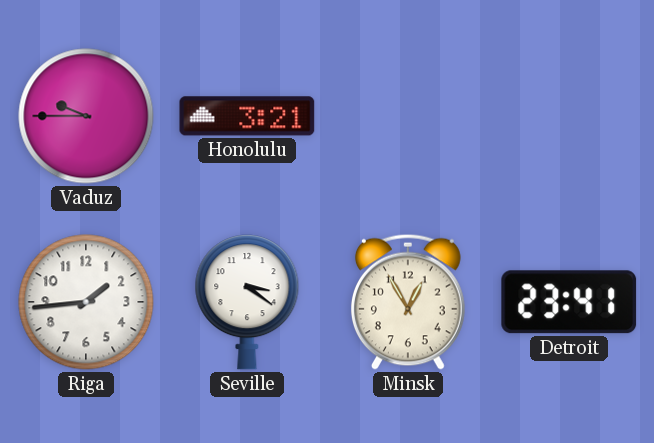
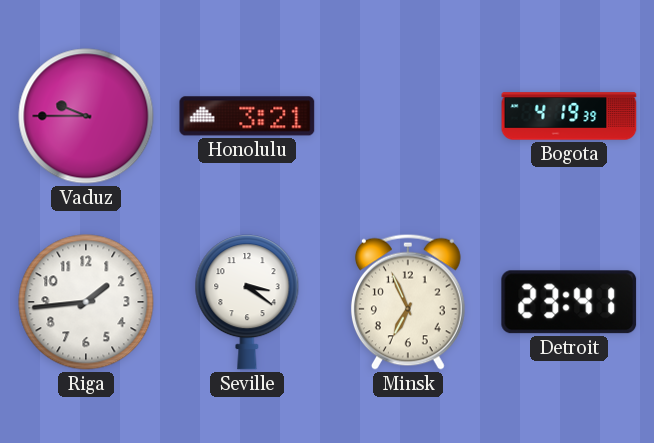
Bogota: none -> 4:19
Minsk: 12:55 -> 6:56
